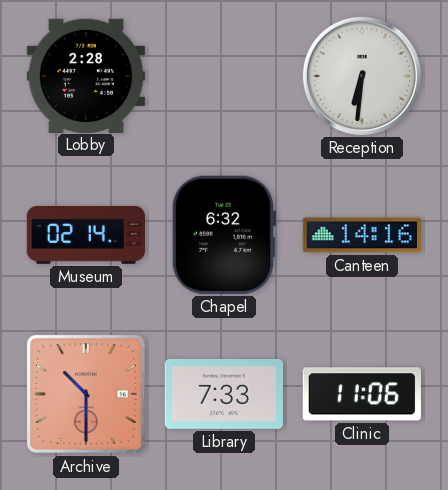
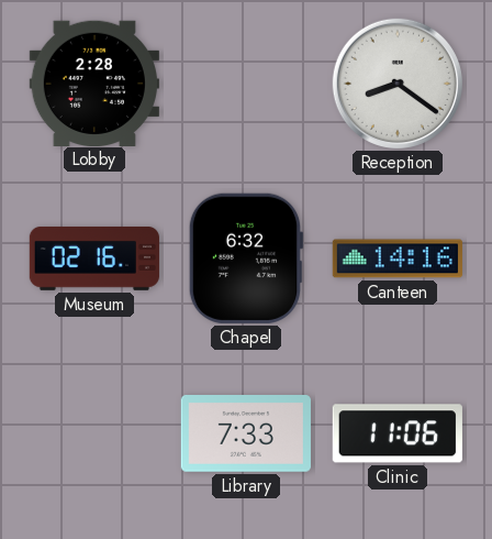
Reception: 6:31 -> 8:21
Museum: 02:14 -> 02:16
Archive: 10:30 -> none
